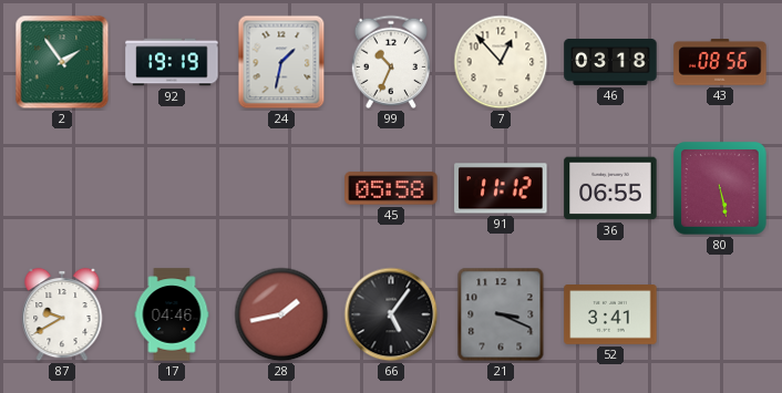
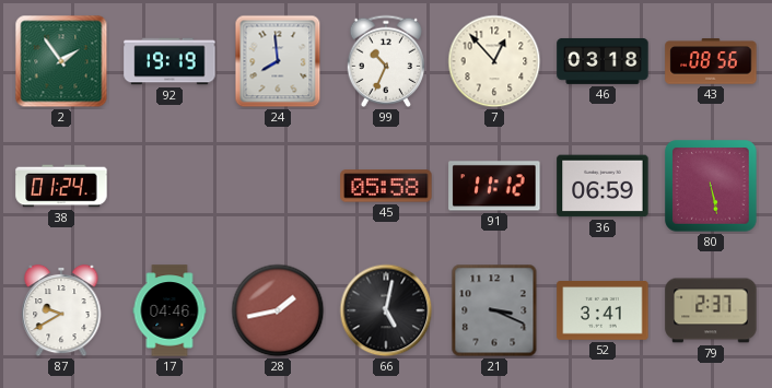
24: 1:32 -> 7:59
38: none -> 01:24
36: 06:55 -> 06:59
66: 5:06 -> 5:02
79: none -> 2:37
